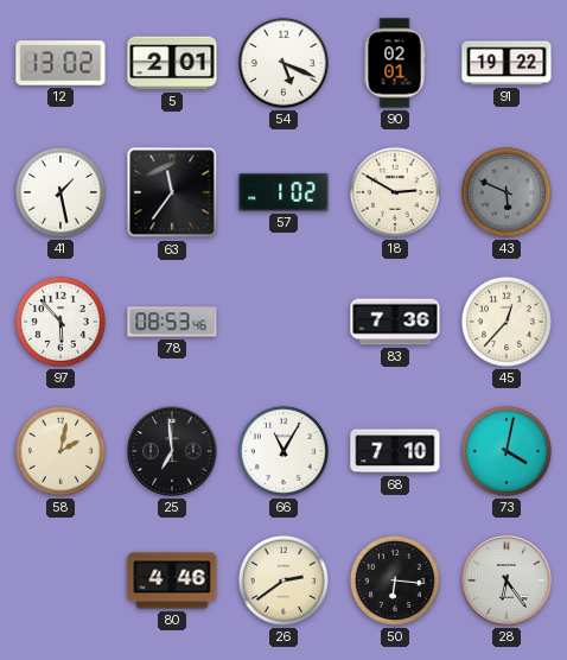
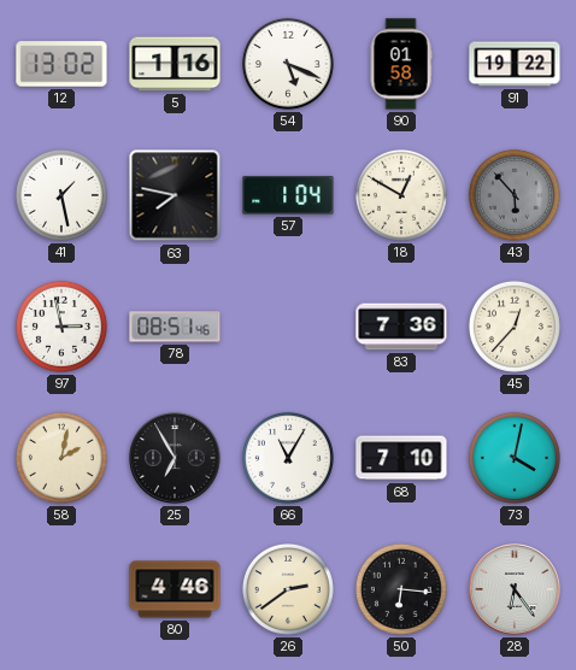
5: 2:01 -> 1:16
90: 02:01 -> 01:58
63: 11:36 -> 7:47
57: 1:02 -> 1:04
18: 2:50 -> 12:50
43: 5:49 -> 5:53
97: 5:53 -> 2:58
78: 08:53 -> 08:51
25: 6:59 -> 6:55
